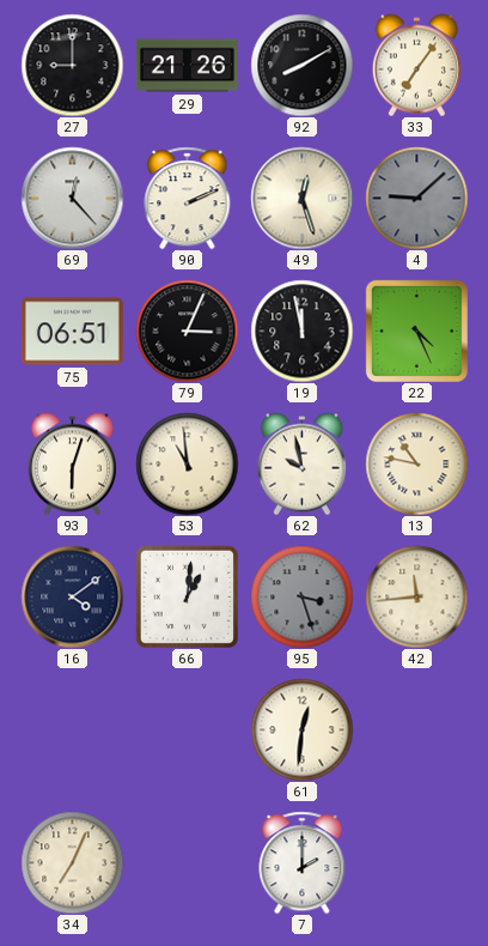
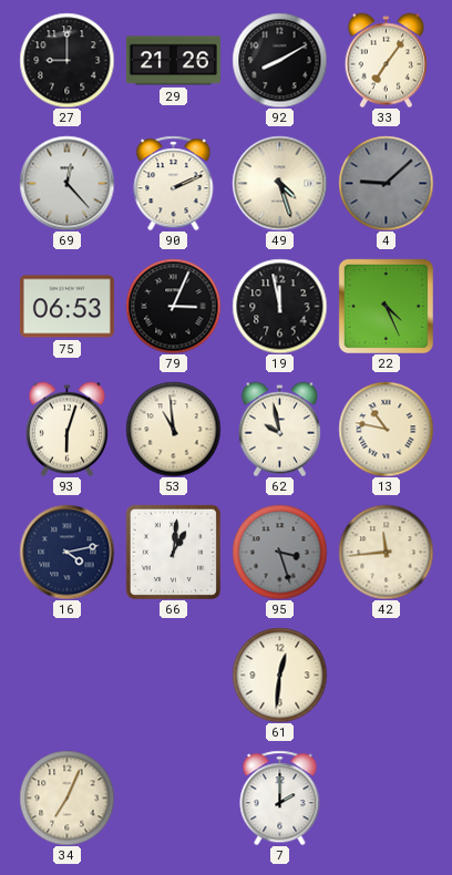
49: 12:27 -> 4:27
75: 06:51 -> 06:53
16: 4:09 -> 4:13
